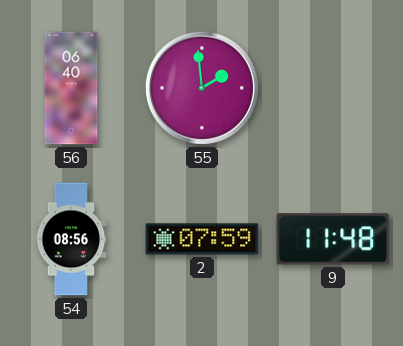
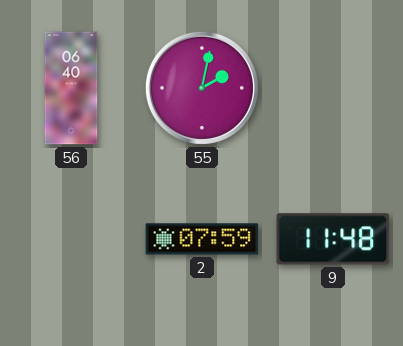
55: 1:59 -> 2:02
54: 08:56 -> none
